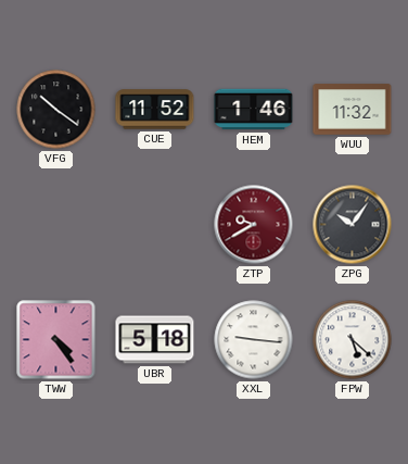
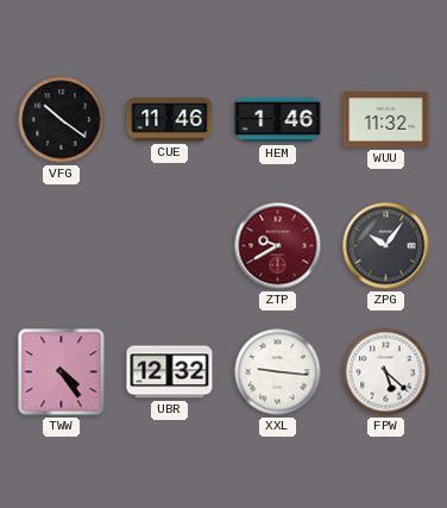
CUE: 11:52 -> 11:46
UBR: 5:18 -> 12:32
